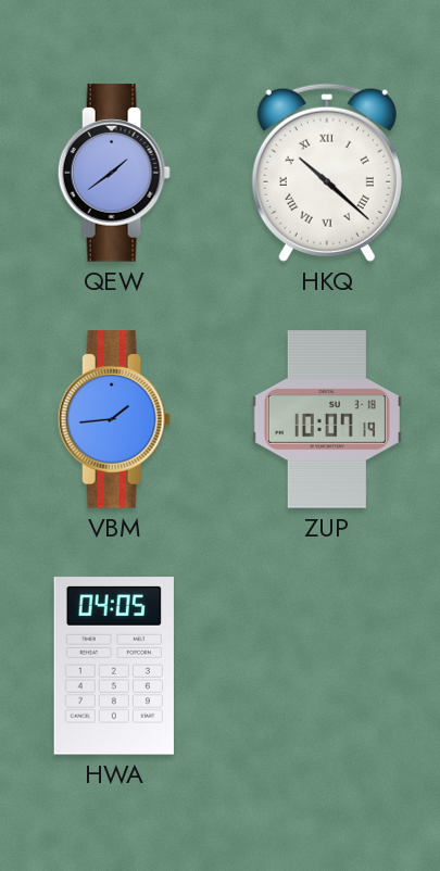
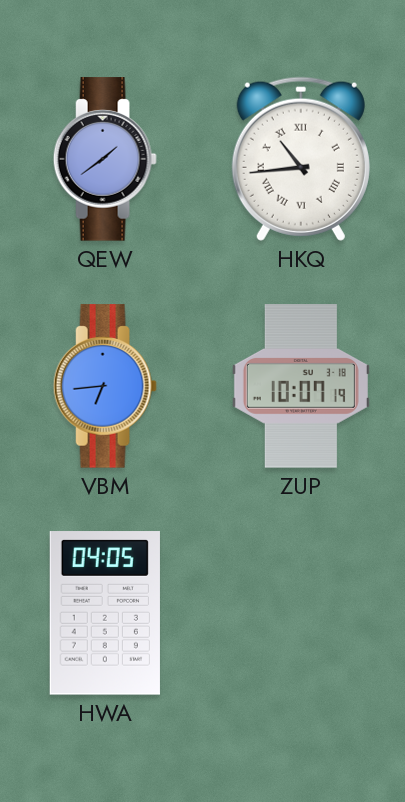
HKQ: 10:22 -> 10:44
VBM: 1:44 -> 6:44
